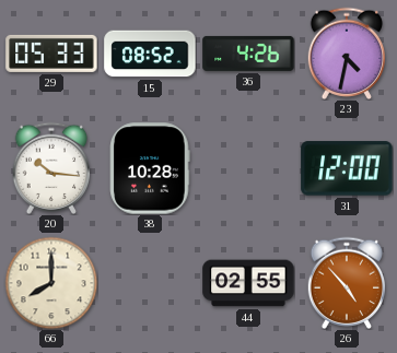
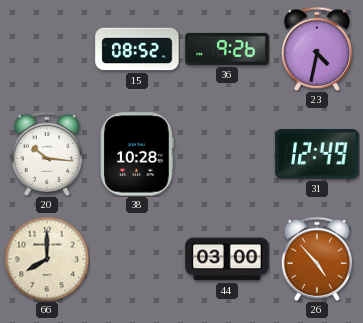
29: 05:33 -> none
36: 4:26 -> 9:26
31: 12:00 -> 12:49
44: 02:55 -> 03:00
